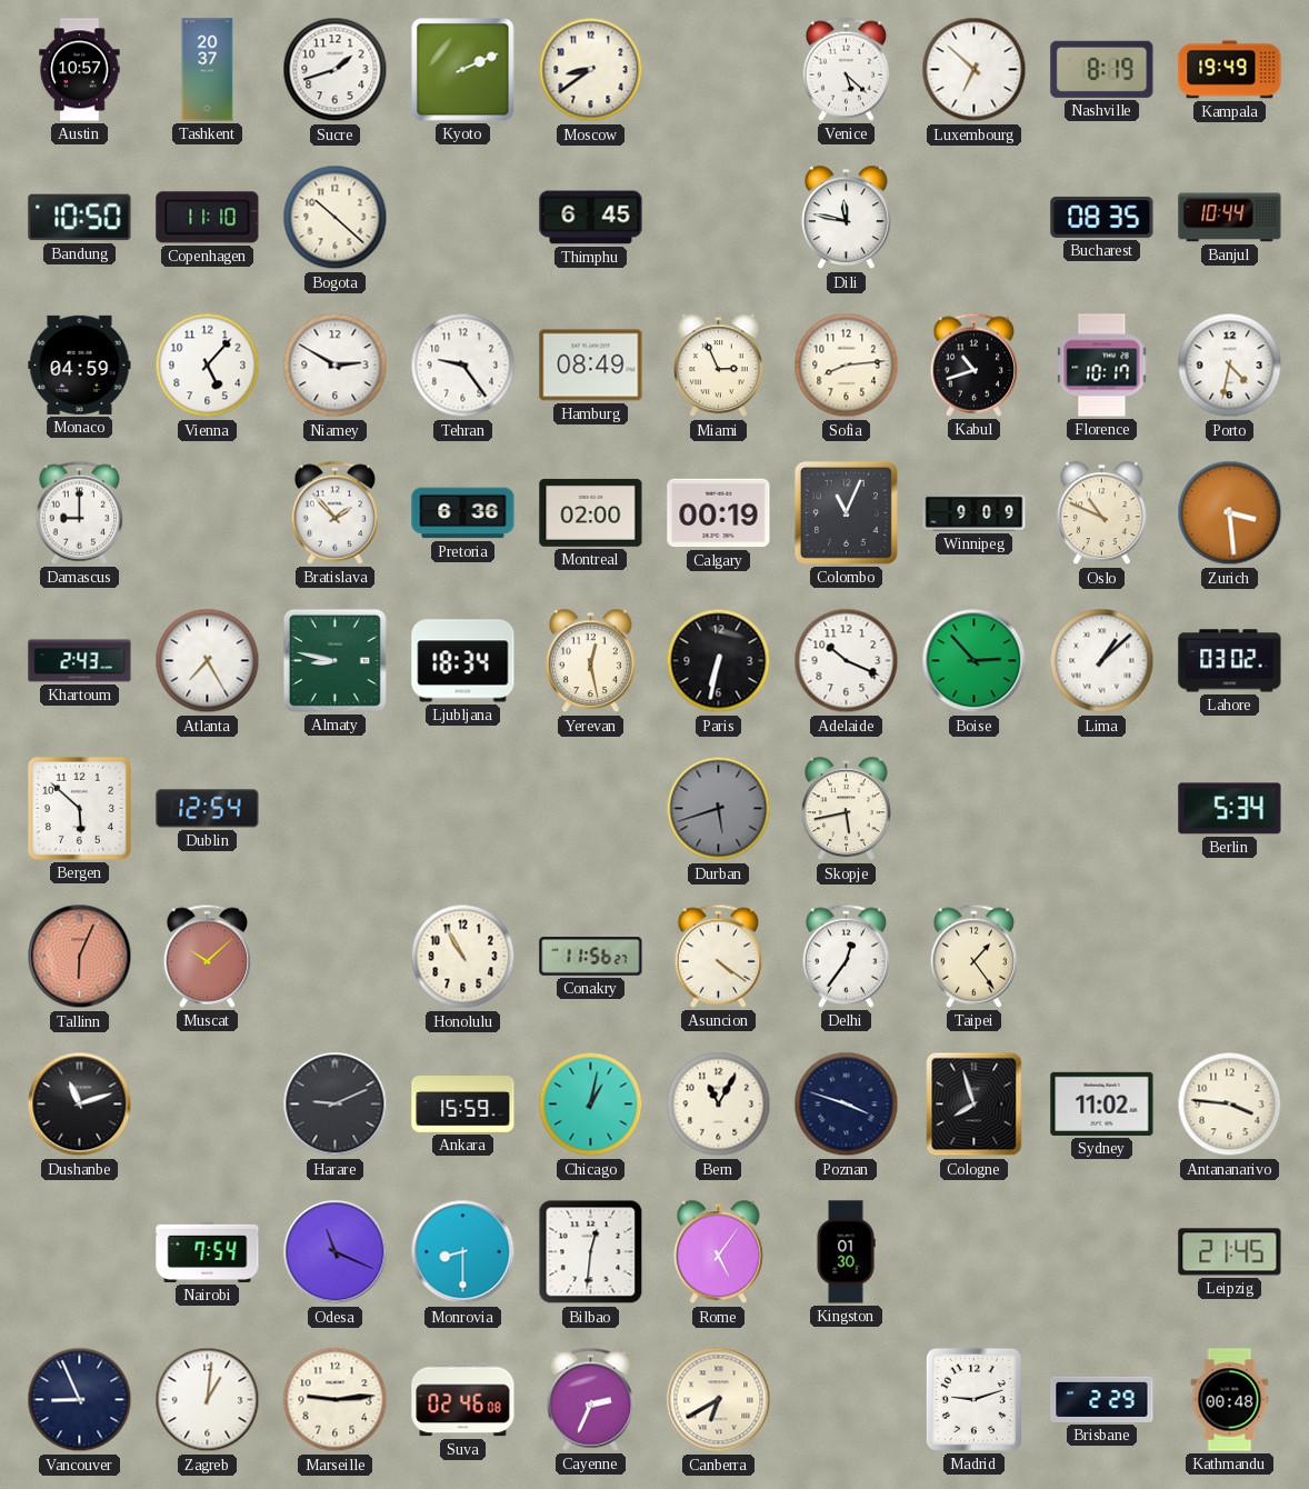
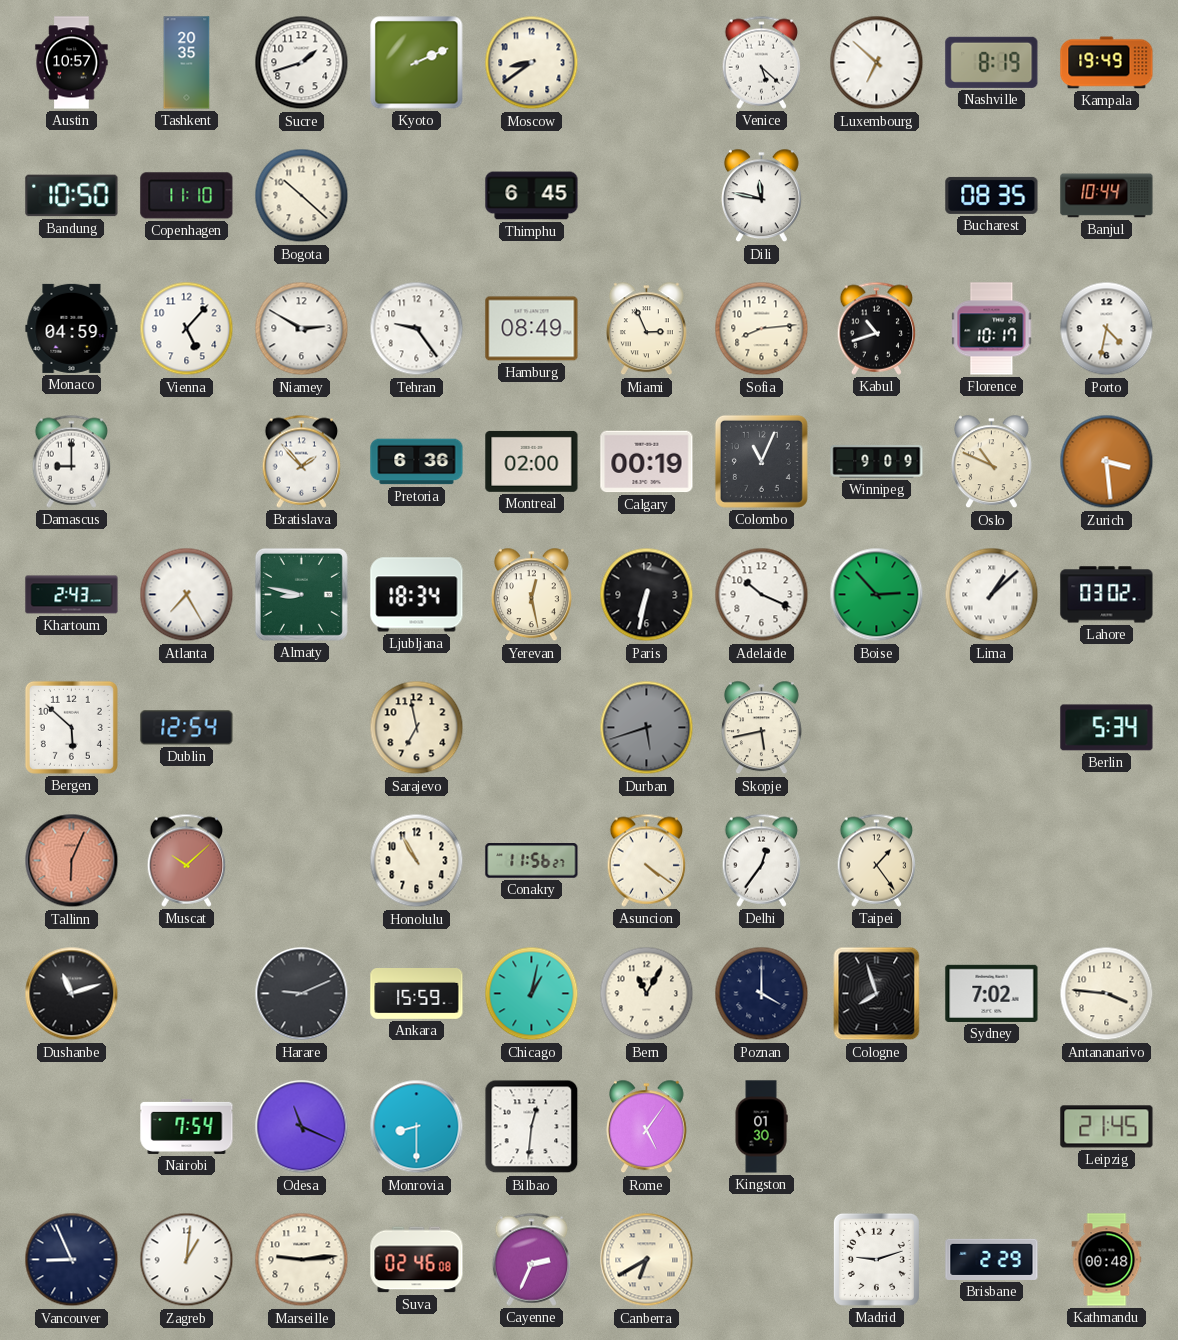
Tashkent: 20:37 -> 20:35
Sarajevo: none -> 6:58
Poznan: 3:48 -> 4:00
Sydney: 11:02 -> 7:02
